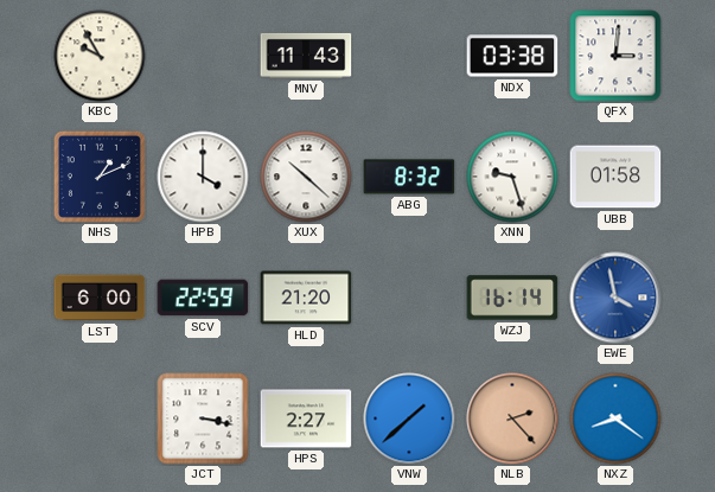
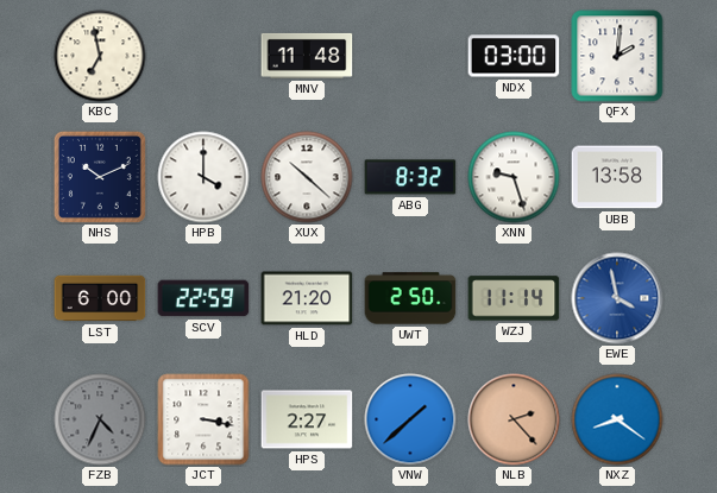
KBC: 9:55 -> 6:58
MNV: 11:43 -> 11:48
NDX: 03:38 -> 03:00
QFX: 3:01 -> 2:01
NHS: 1:11 -> 10:11
UBB: 01:58 -> 13:58
UWT: none -> 2:50
WZJ: 16:14 -> 11:14
FZB: none -> 4:34
